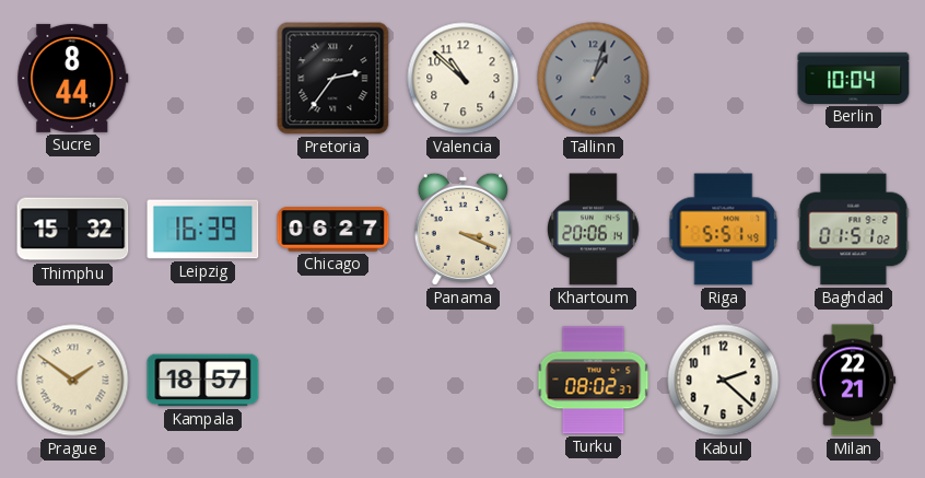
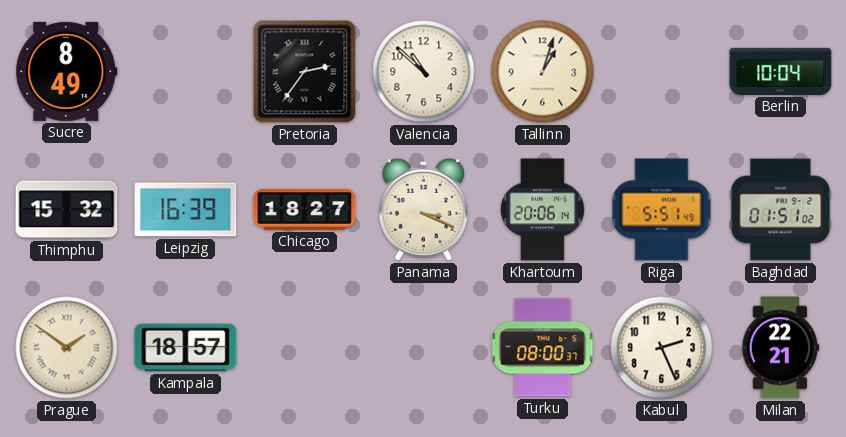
Sucre: 8:44 -> 8:49
Tallinn dial: grey -> cream
Chicago: 06:27 -> 18:27
Turku: 08:02 -> 08:00
Kabul: 2:22 -> 2:26
